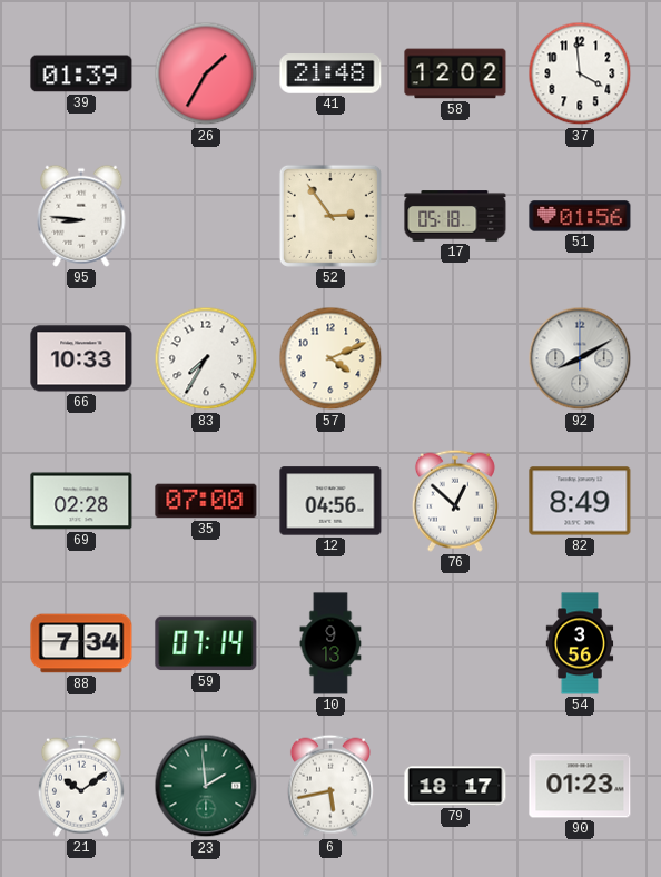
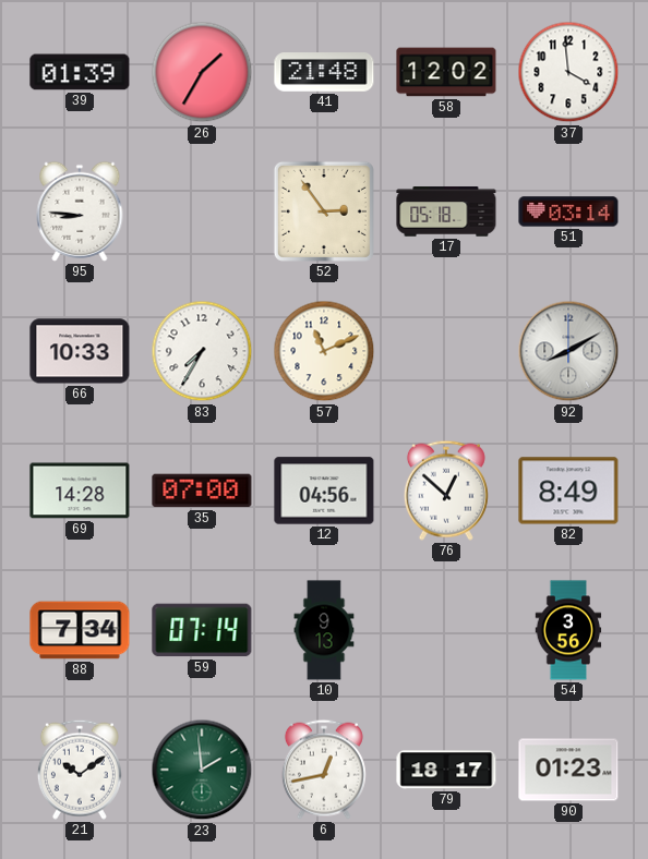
51: 01:56 -> 03:14
57: 4:11 -> 11:11
69: 02:28 -> 14:28
6: 5:43 -> 12:43
